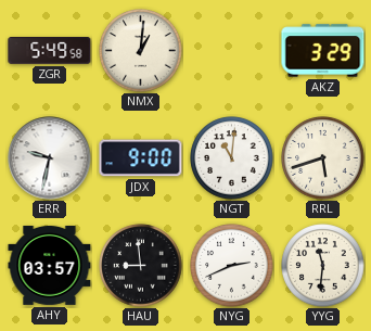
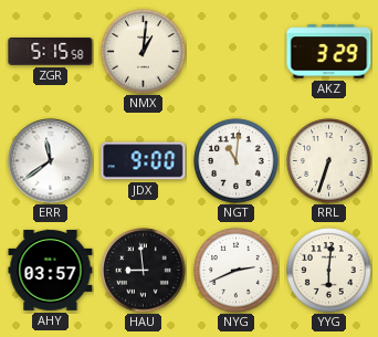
ZGR: 5:49 -> 5:15
ERR: 9:32 -> 11:39
RRL: 5:42 -> 6:33
YYG: 11:31 -> 6:01
